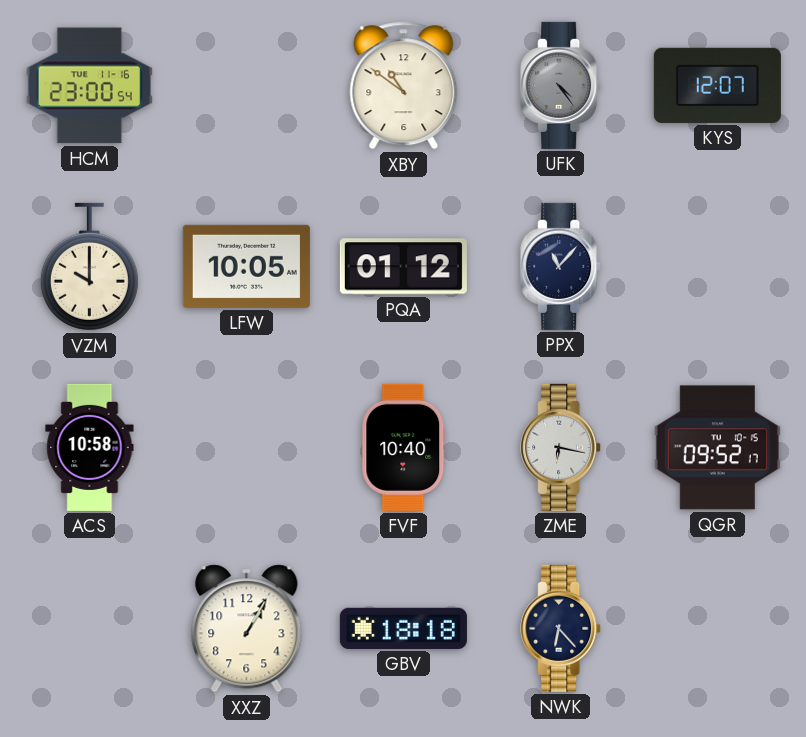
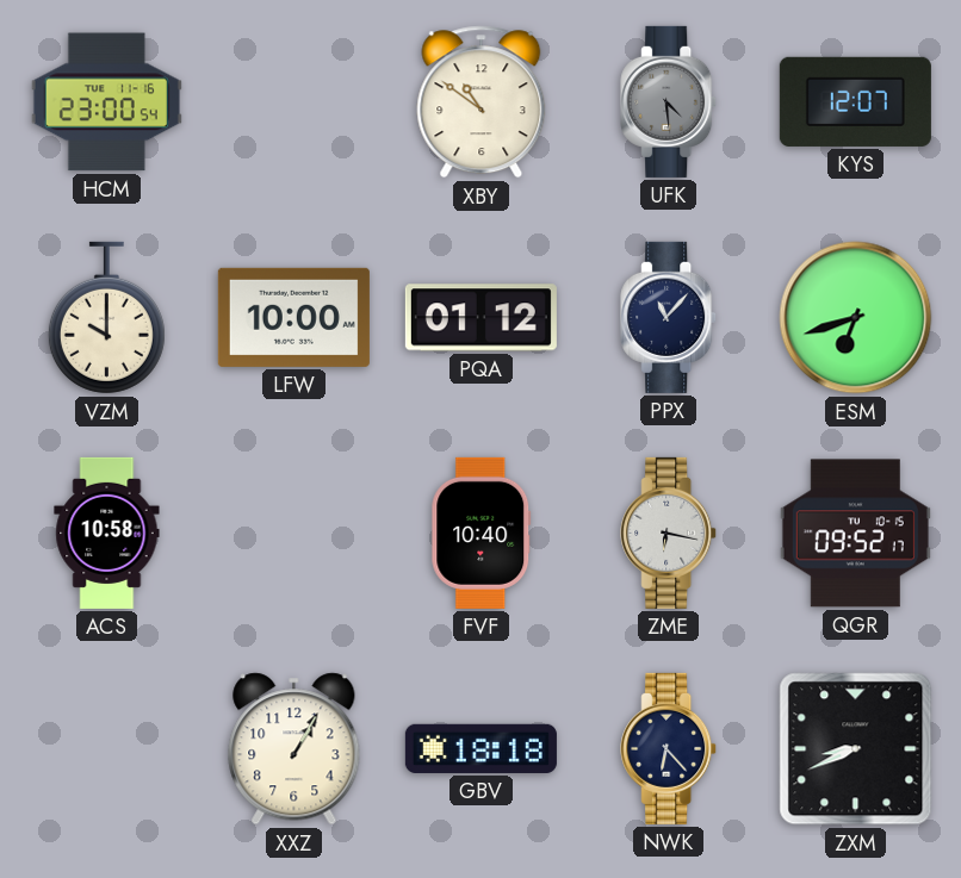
UFK: 4:24 -> 4:29
LFW: 10:05 -> 10:00
ESM: none -> 6:42
ZXM: none -> 8:41
